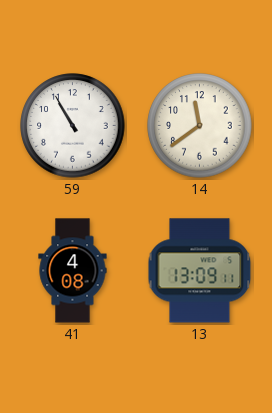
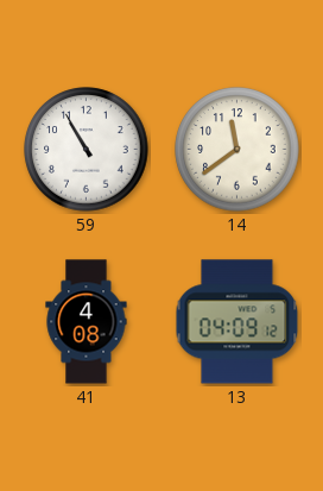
13: 13:09 -> 04:09
